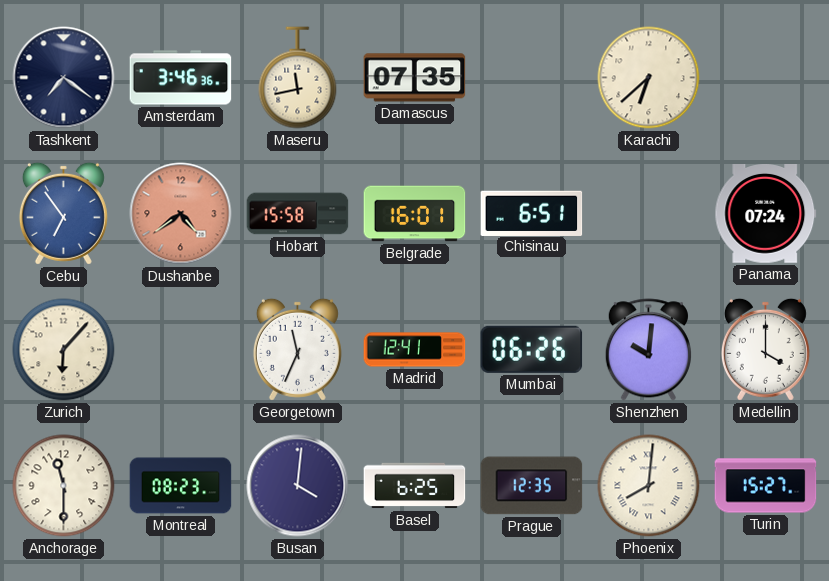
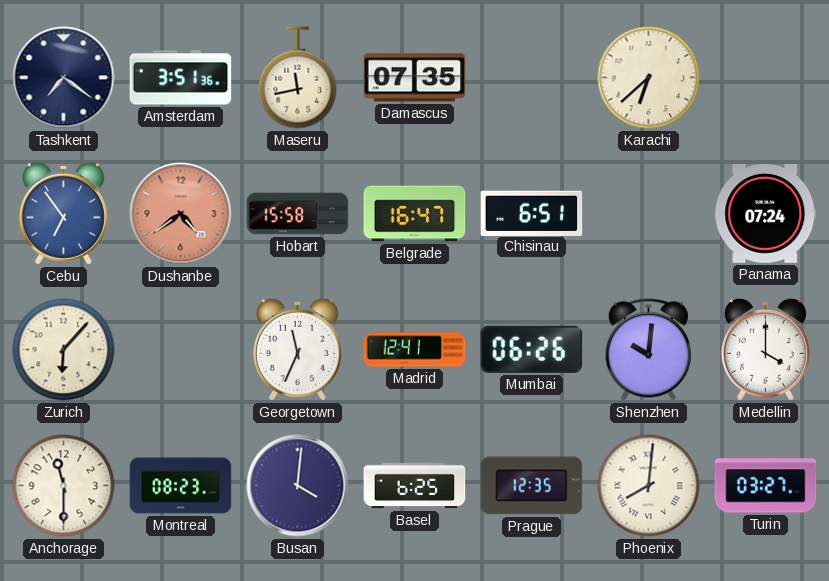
Amsterdam: 3:46 -> 3:51
Belgrade: 16:01 -> 16:47
Turin: 15:27 -> 03:27
